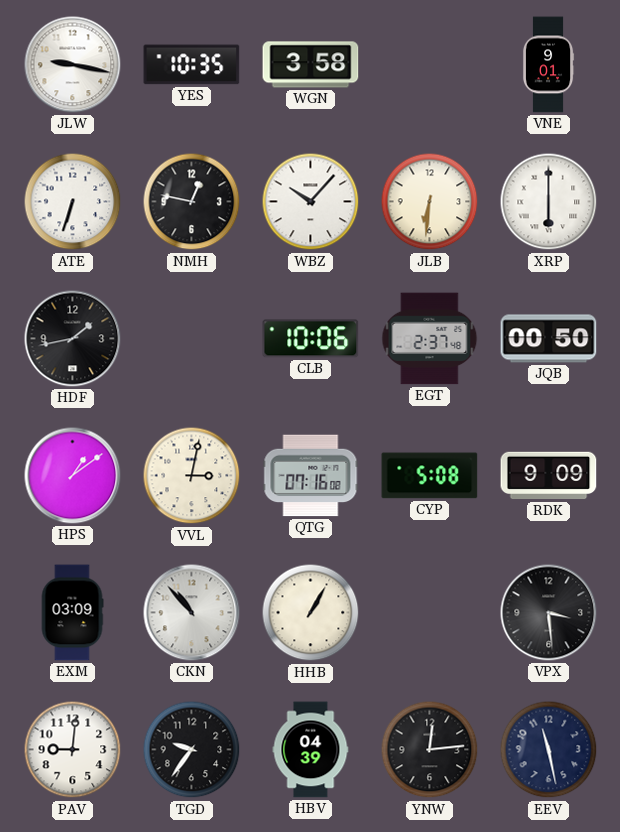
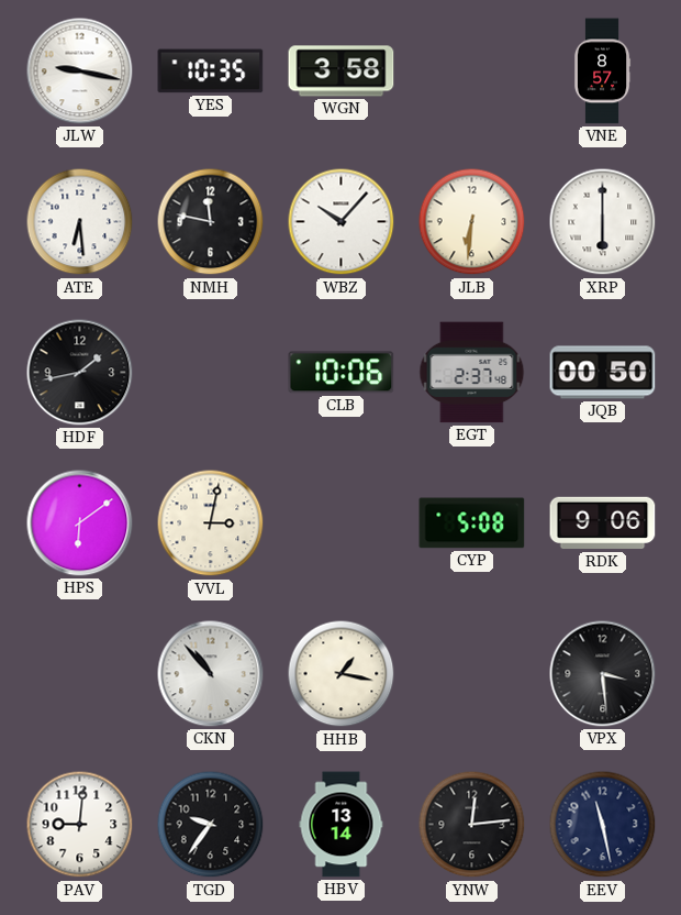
VNE: 9:01 -> 8:57
ATE: 6:33 -> 6:29
NMH: 12:47 -> 11:47
HPS: 1:09 -> 6:09
QTG: 07:16 -> none
RDK: 9:09 -> 9:06
EXM: 03:09 -> none
HHB: 1:05 -> 1:17
HBV: 04:39 -> 13:14
